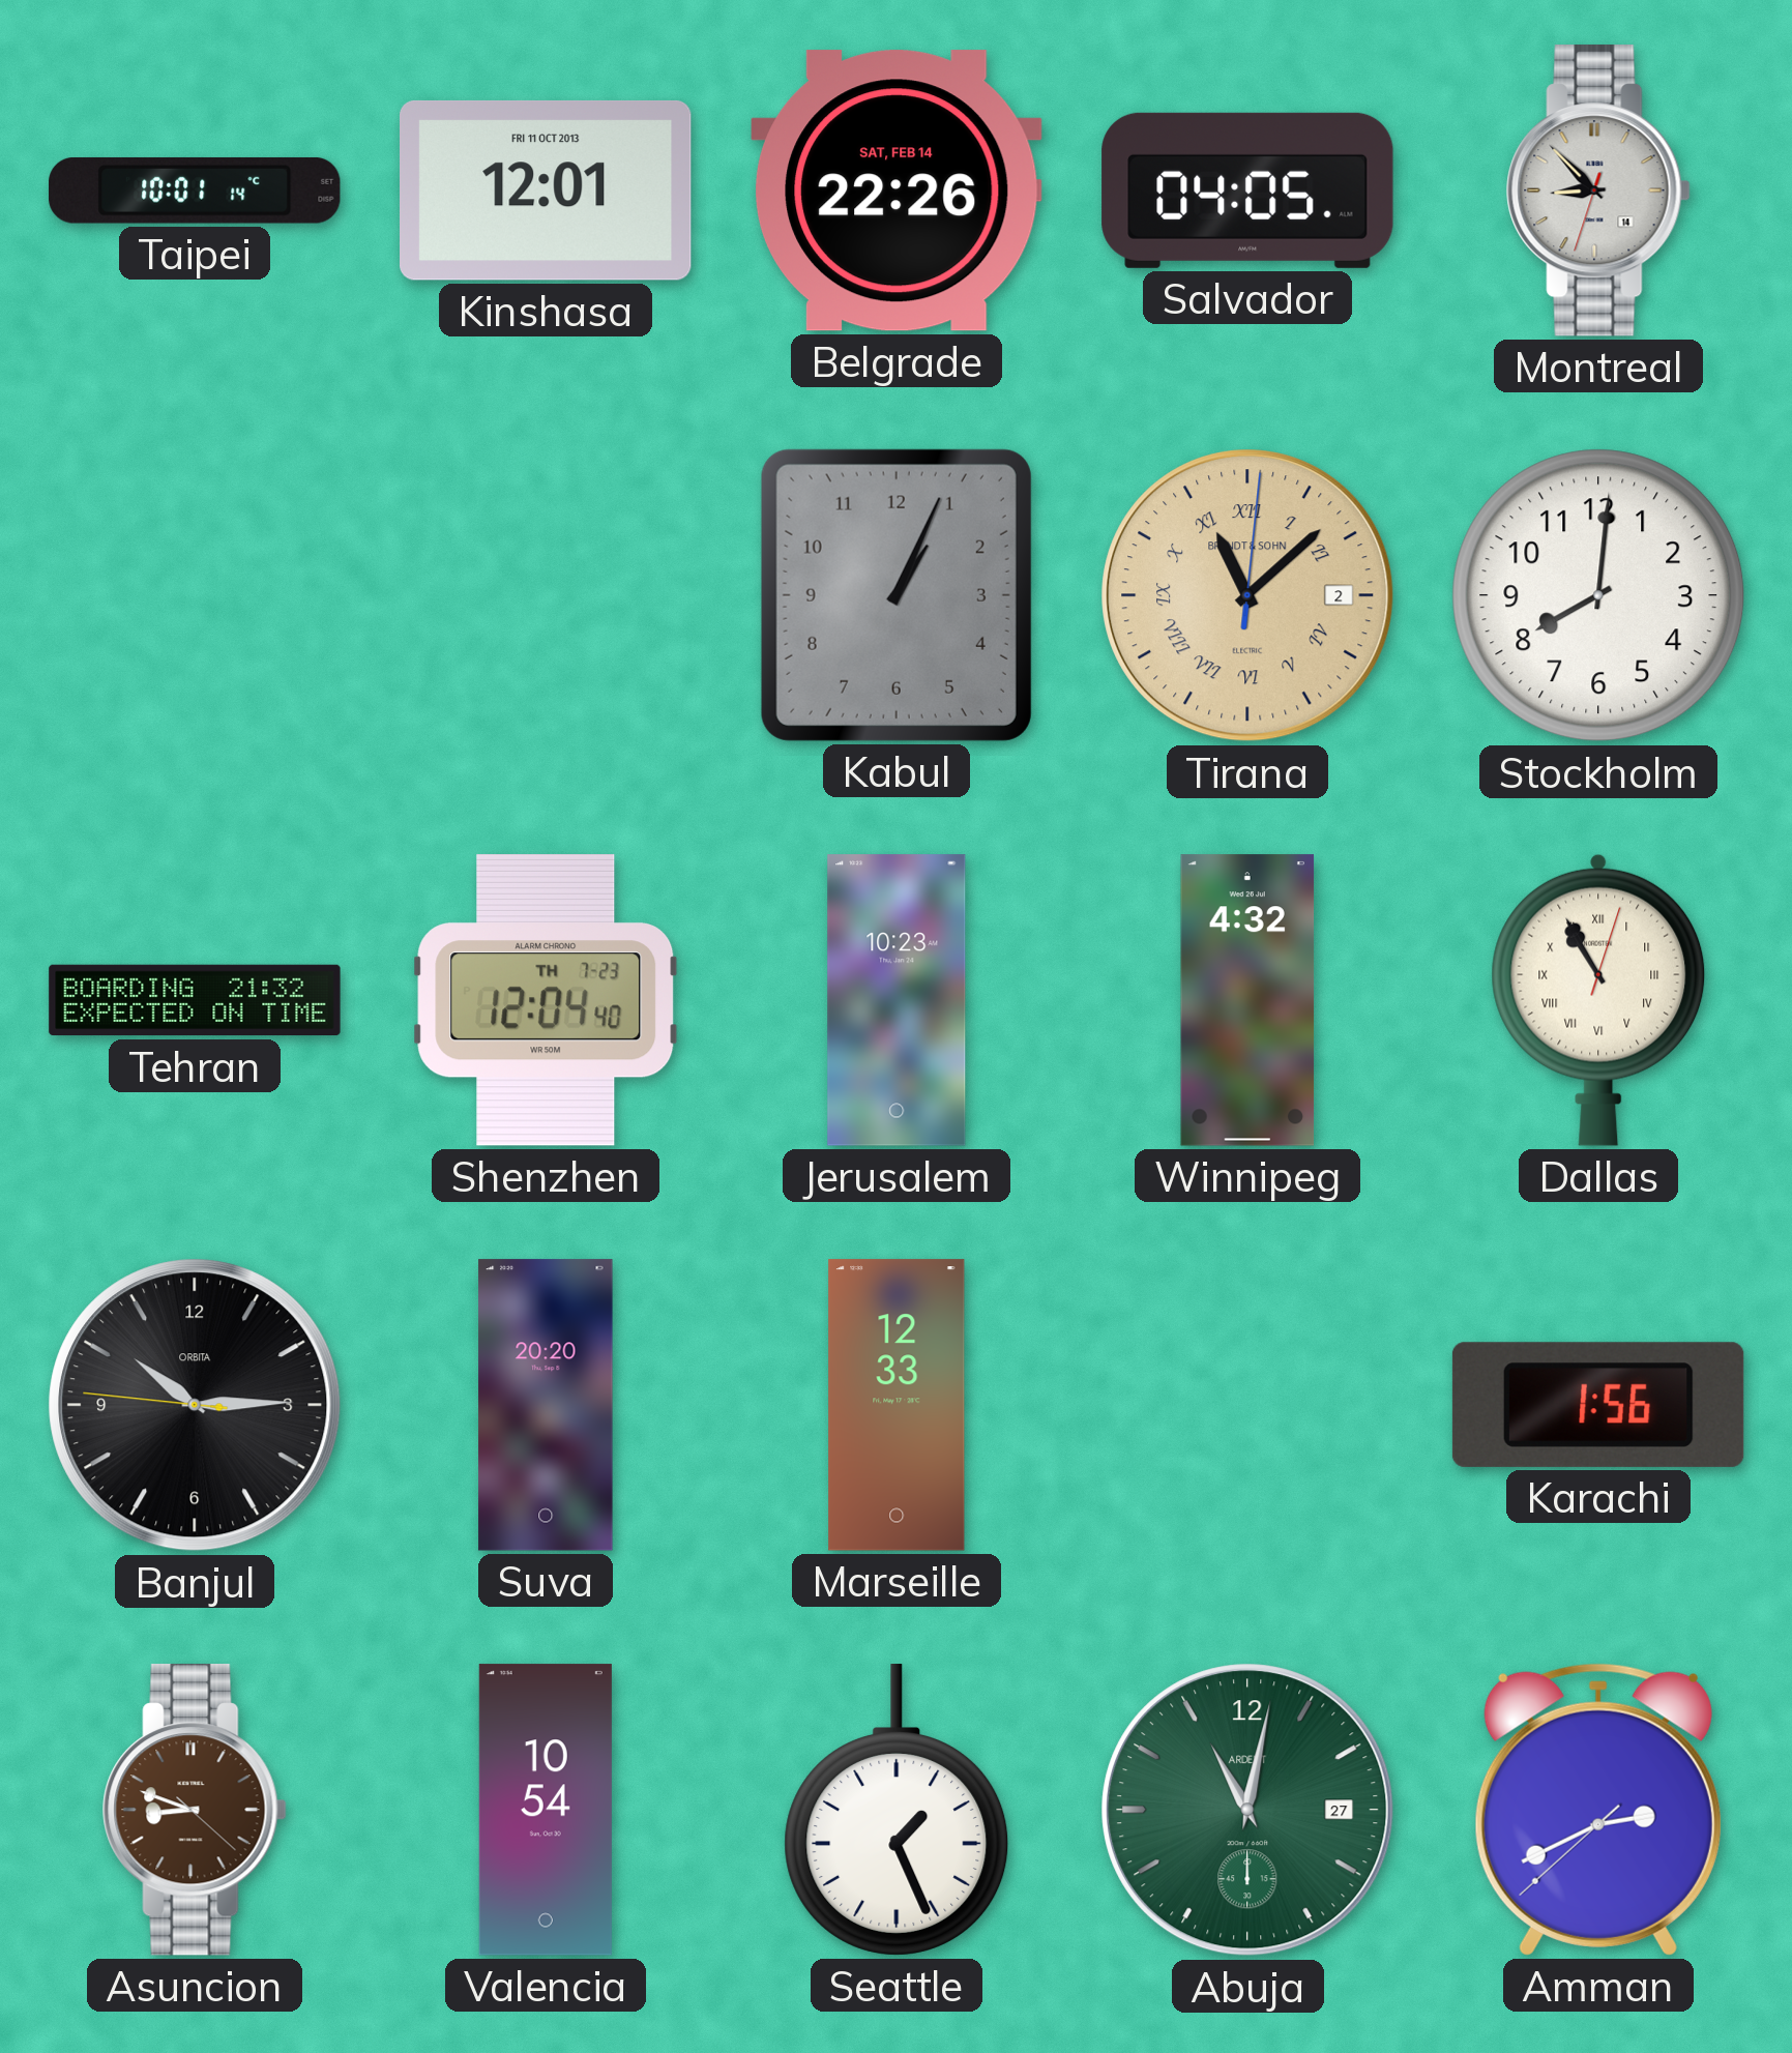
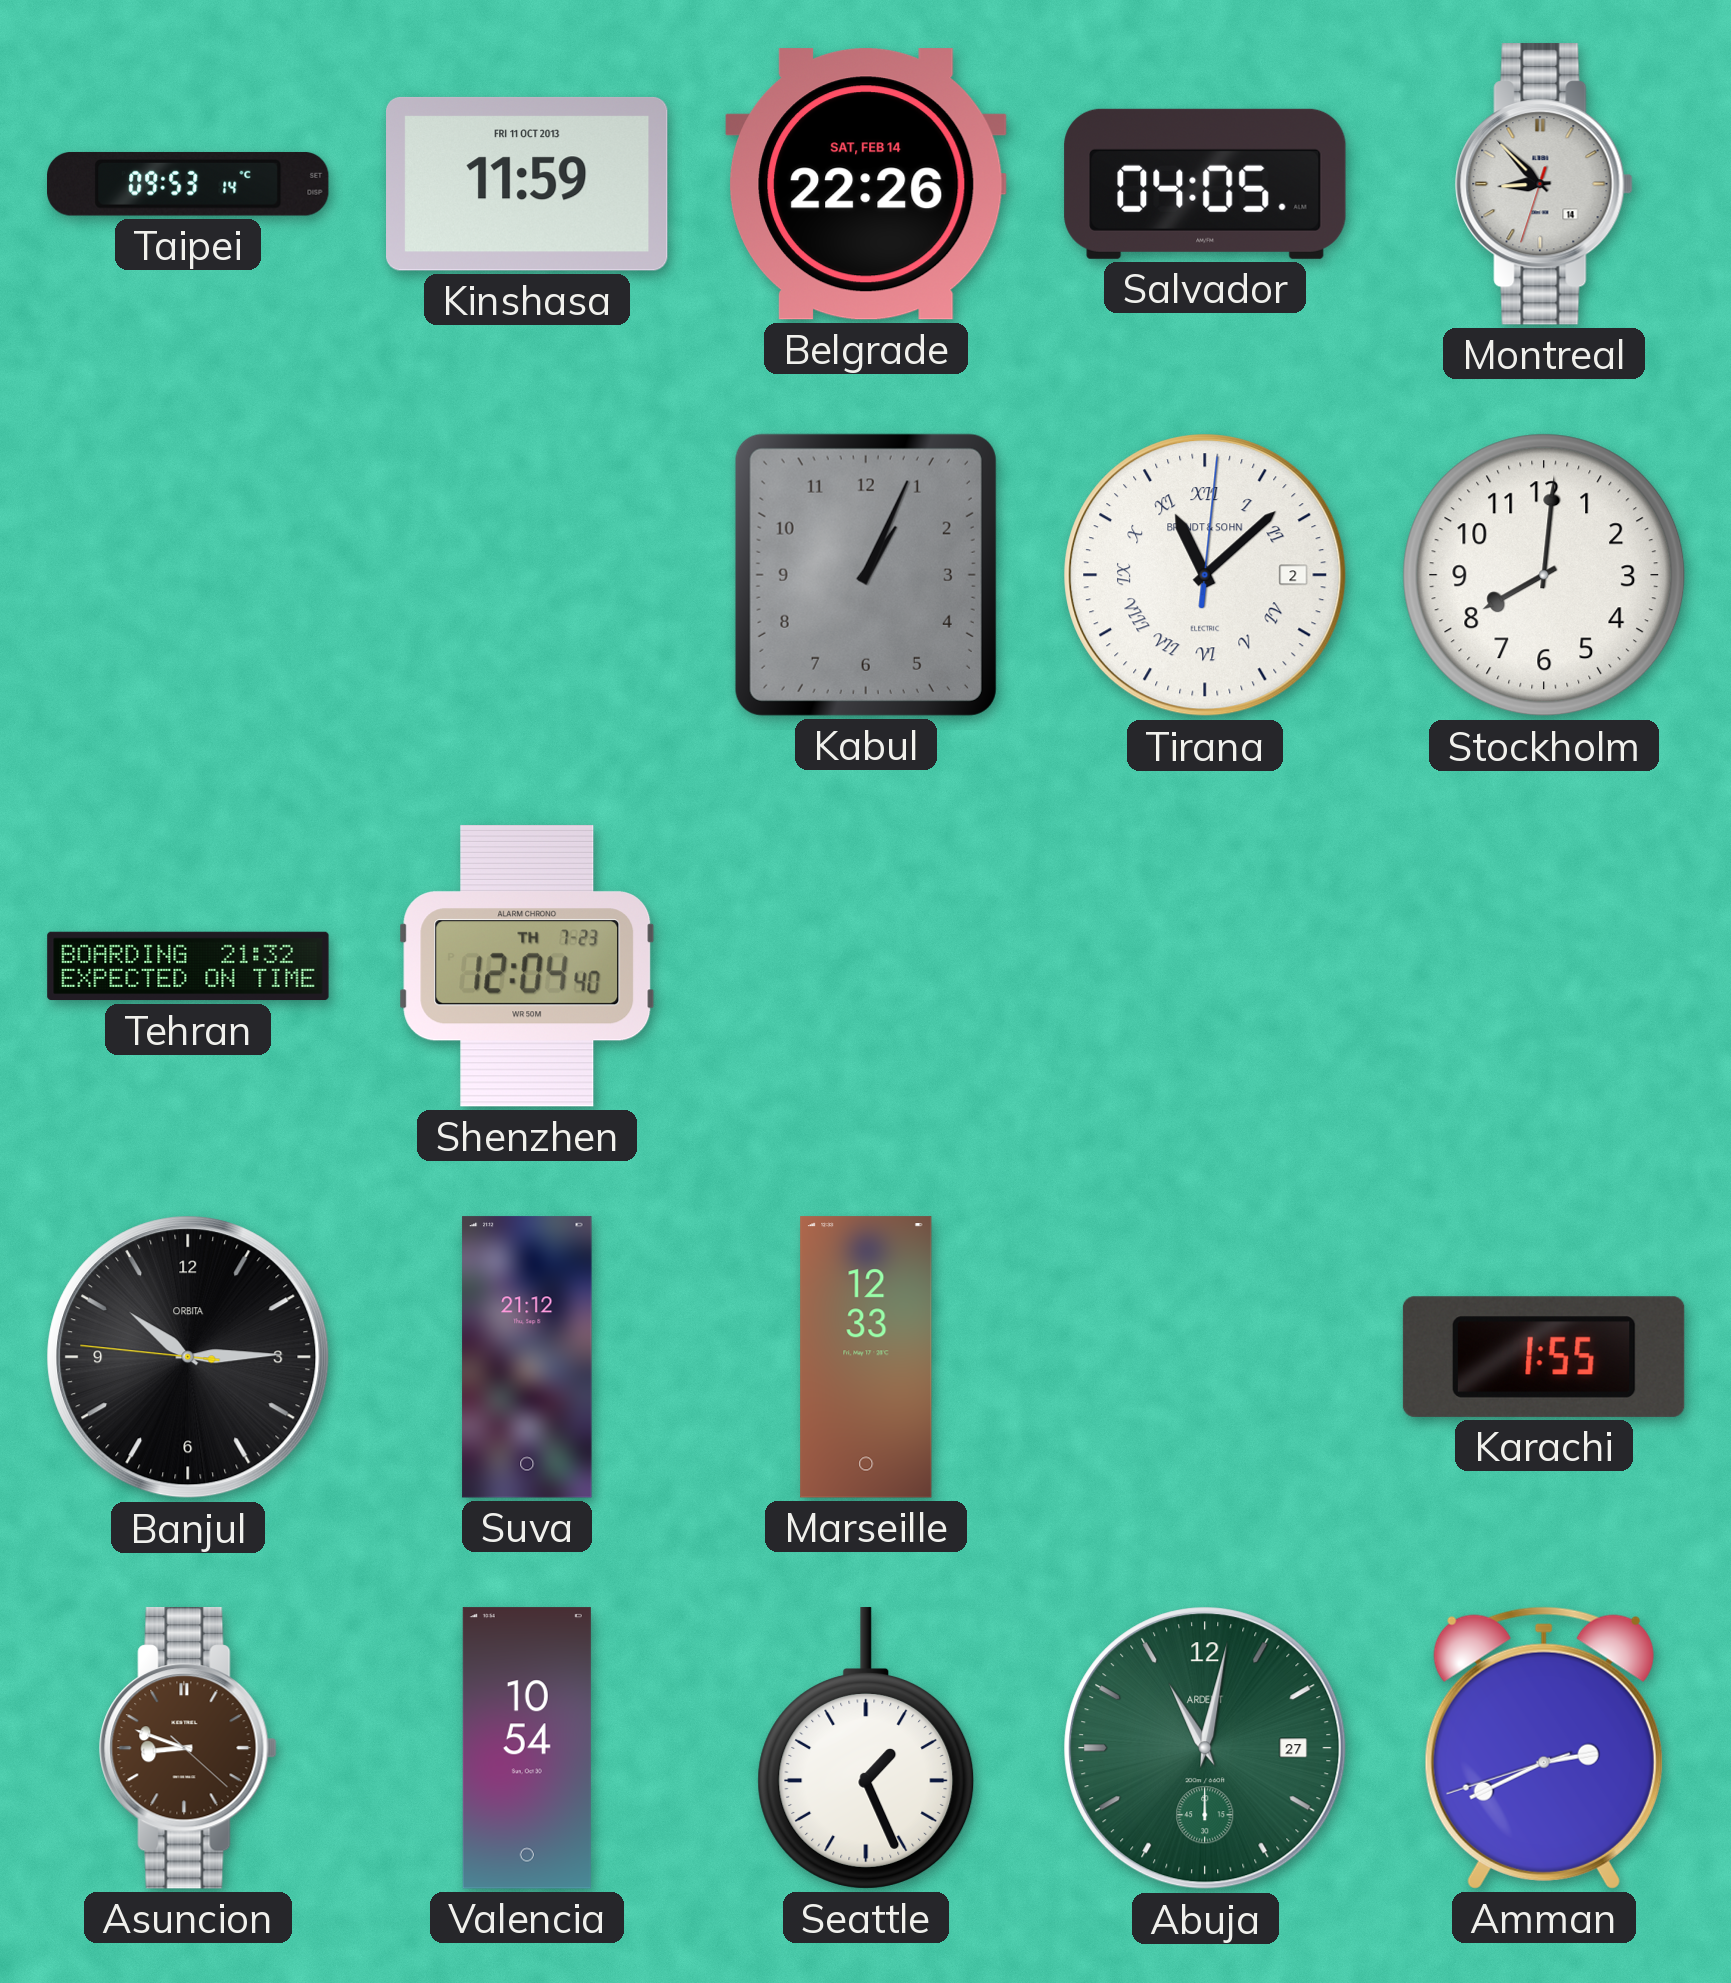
Taipei: 10:01 -> 09:53
Kinshasa: 12:01 -> 11:59
Tirana dial: champagne -> white
Jerusalem: 10:23 -> none
Winnipeg: 4:32 -> none
Dallas: 10:55 -> none
Suva: 20:20 -> 21:12
Karachi: 1:56 -> 1:55
Amman: 2:40:38 -> 2:40:42
